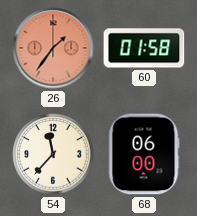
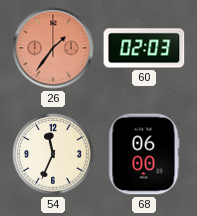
60: 01:58 -> 02:03
54: 11:37 -> 11:34
